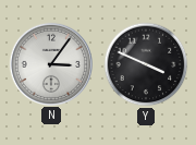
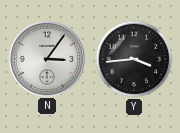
Y: 3:49 -> 3:44
